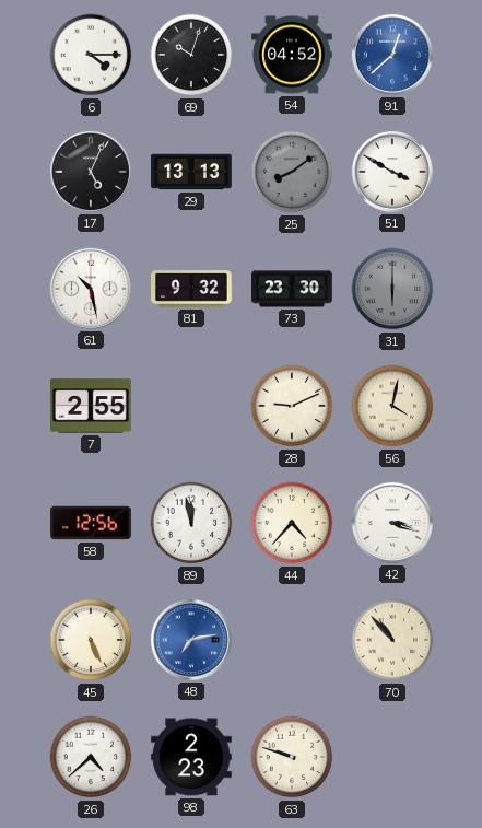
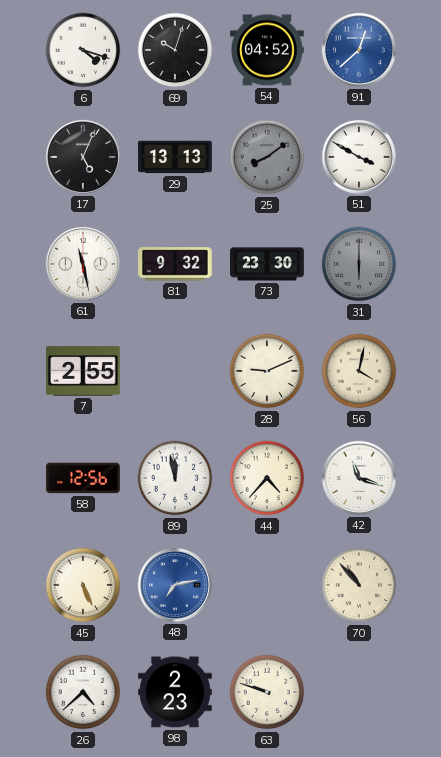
6: 4:15 -> 4:18
61: 10:28 -> 11:28
42: 3:18 -> 11:18
